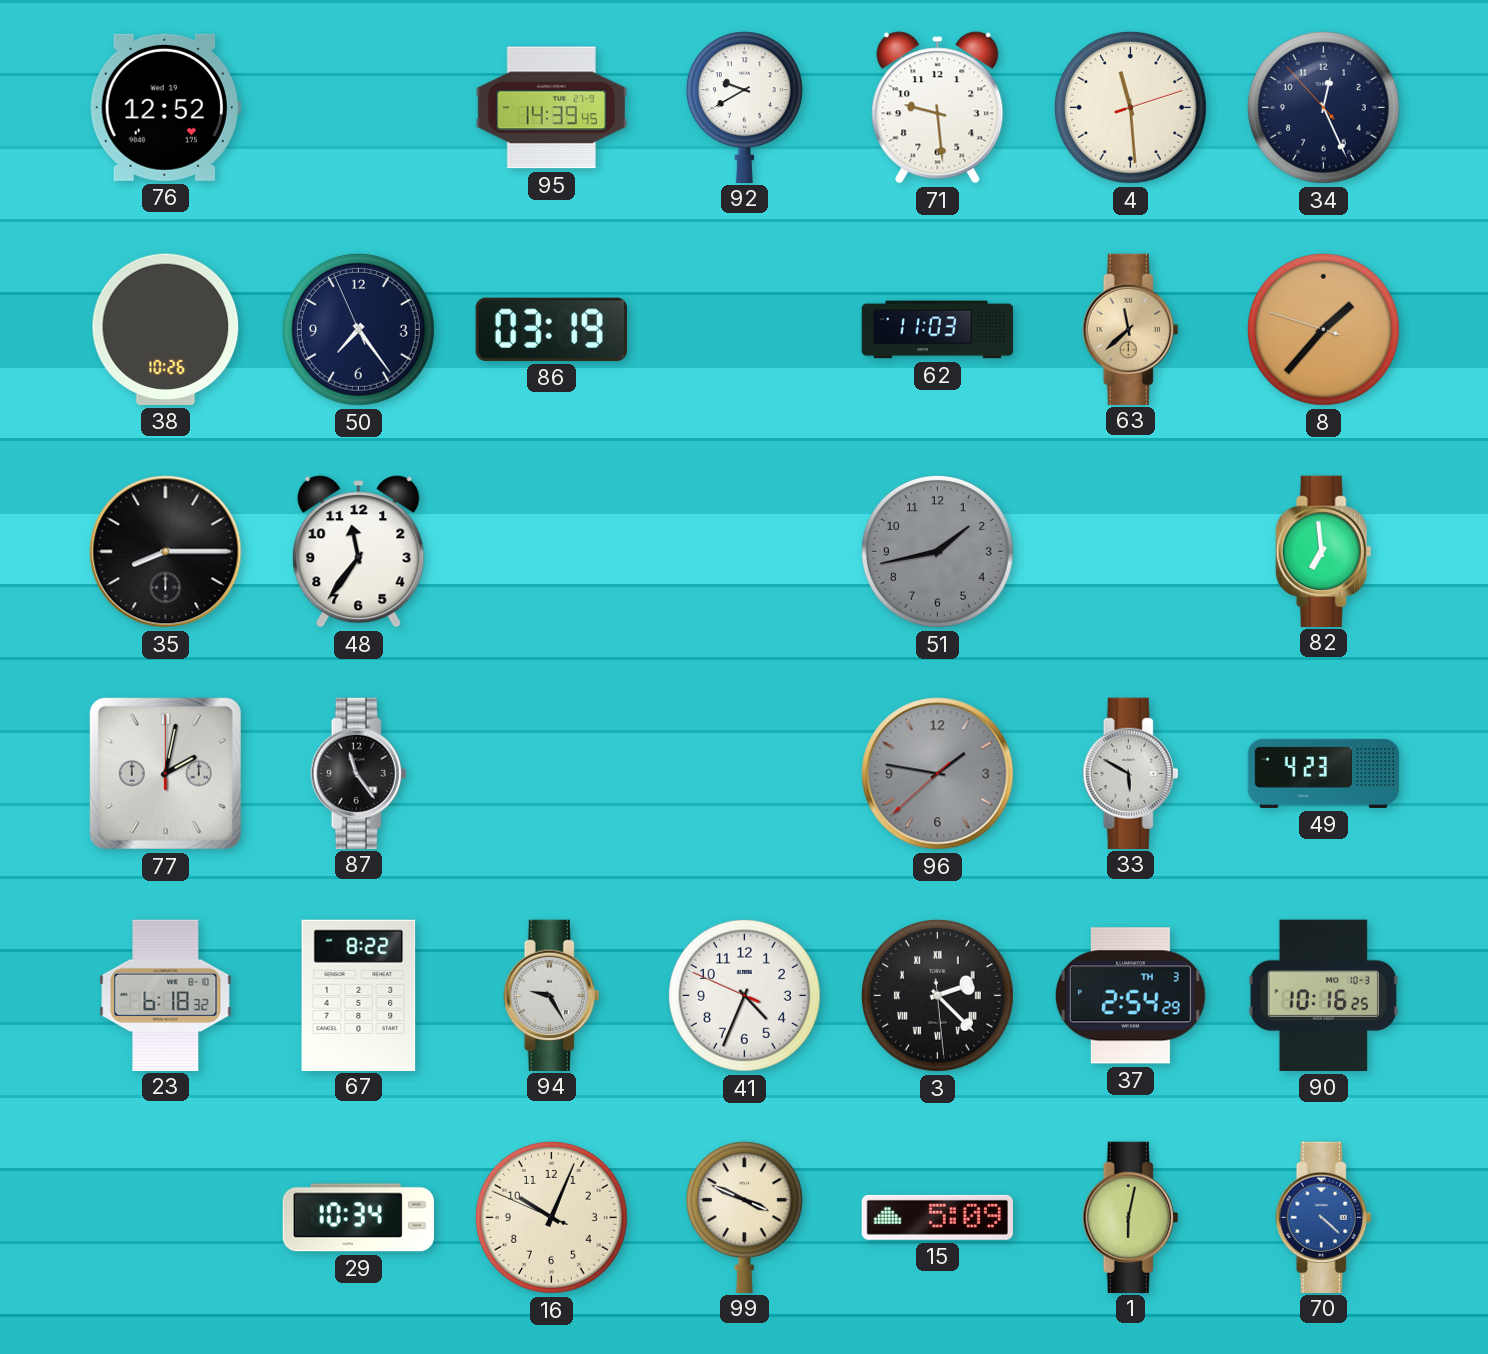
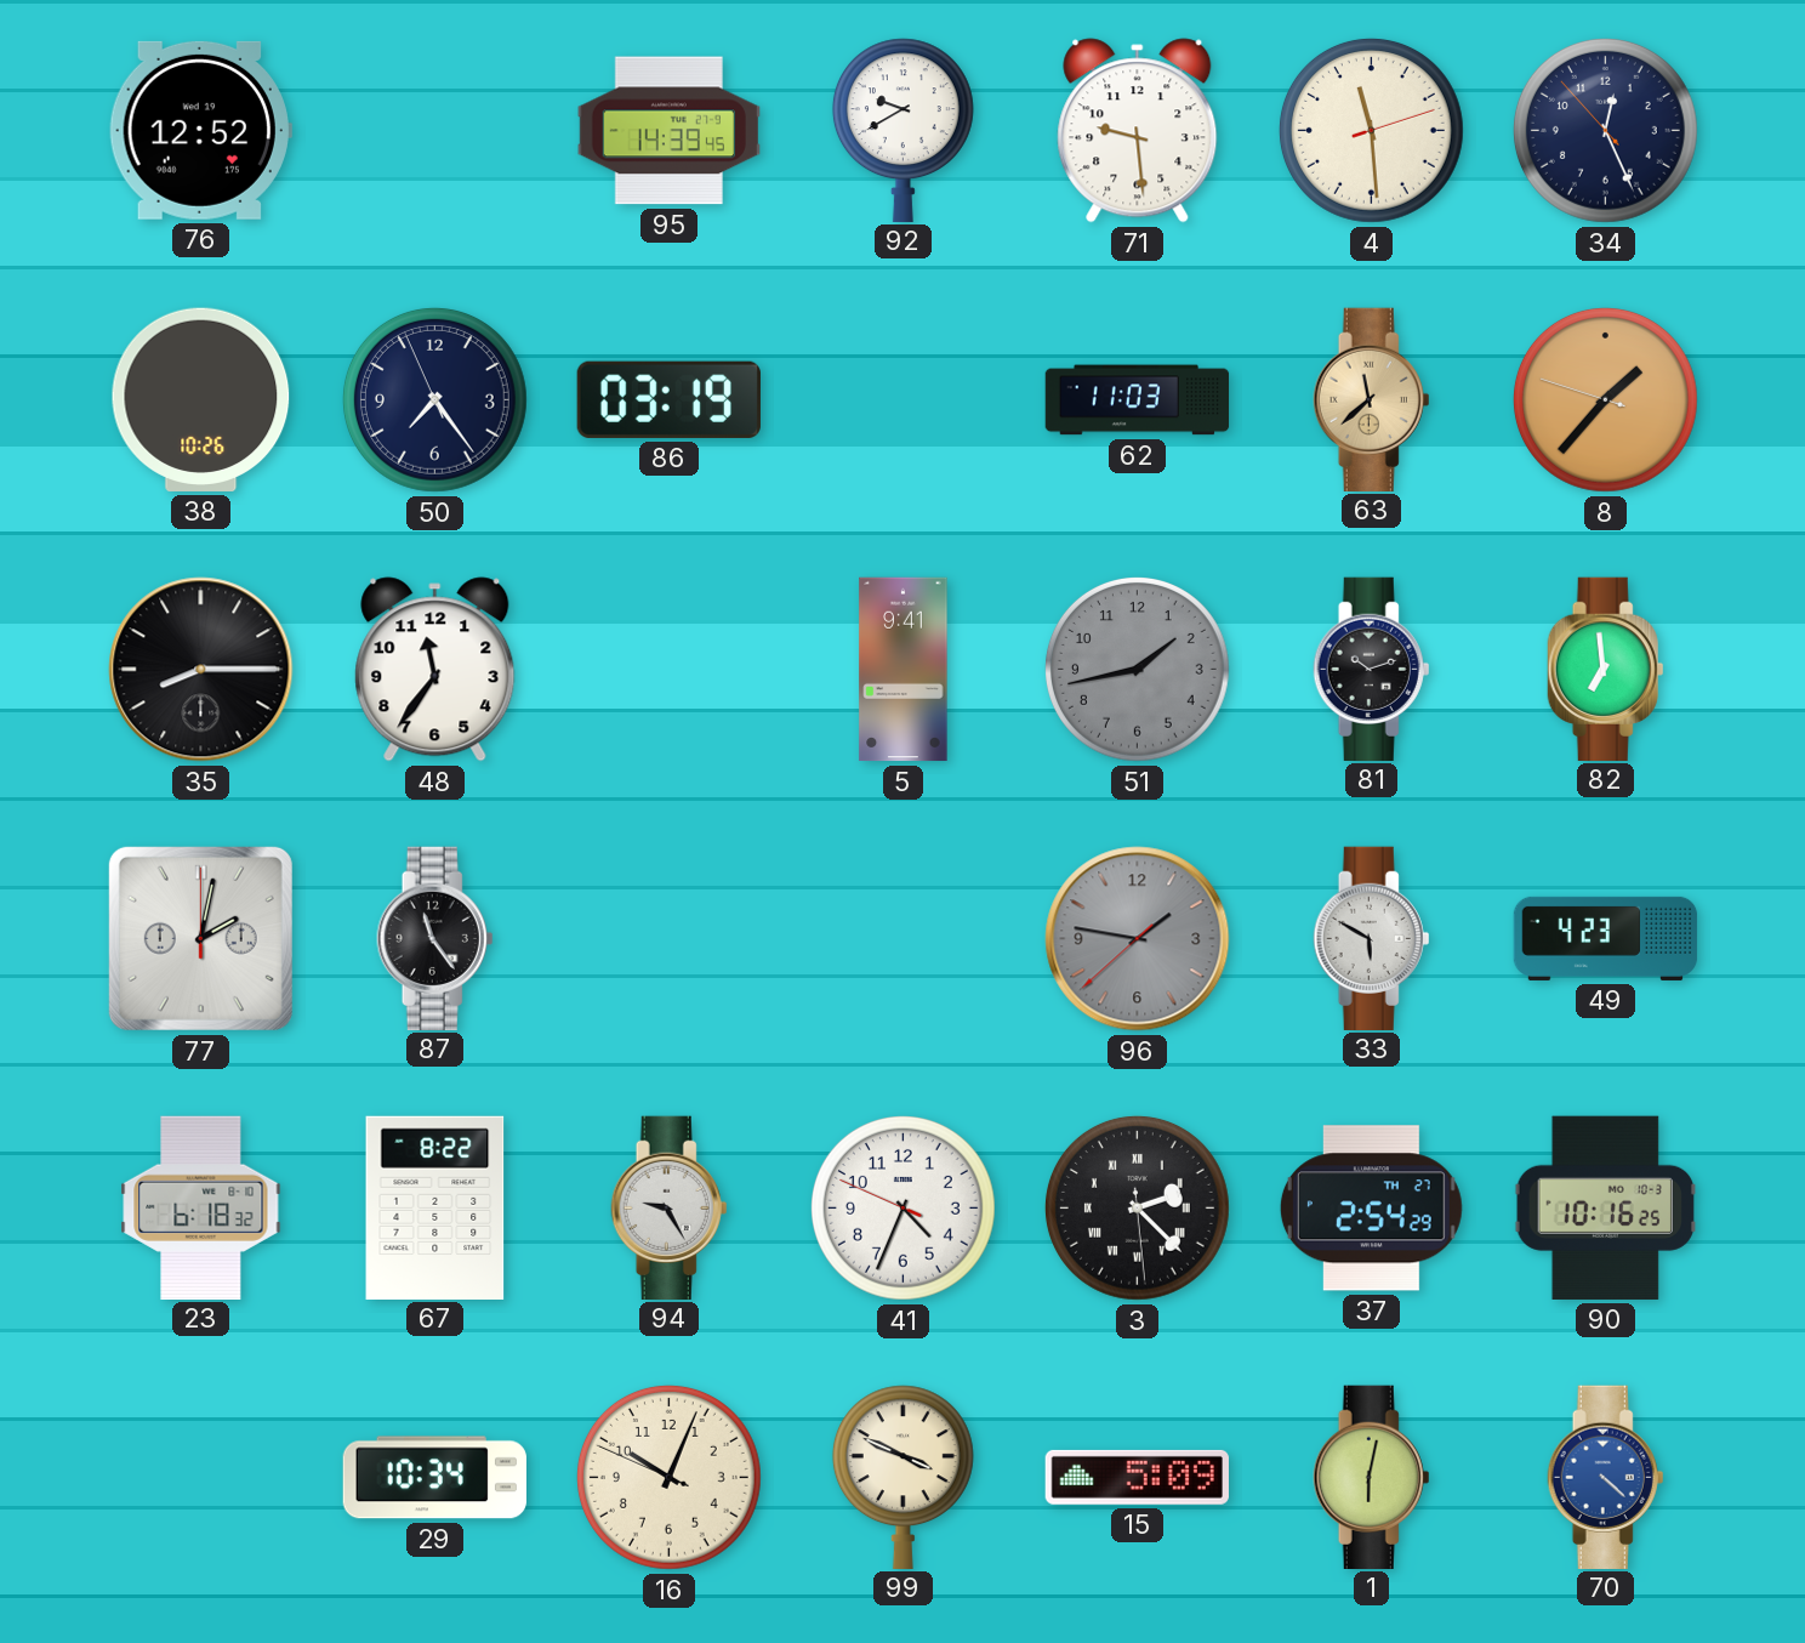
5: none -> 9:41
81: none -> 10:12
37 date: TH 3 -> TH 27
